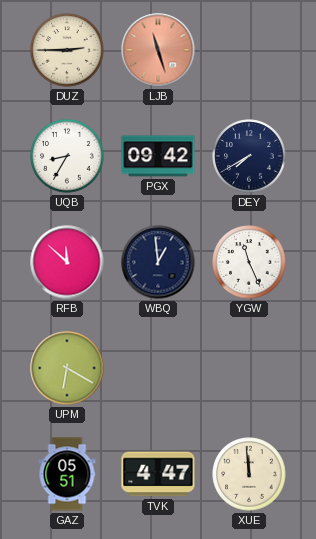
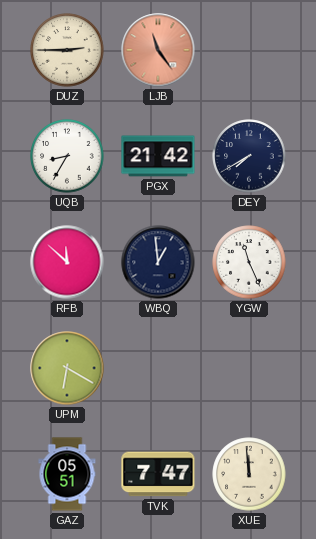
LJB: 11:27 -> 11:24
PGX: 09:42 -> 21:42
TVK: 4:47 -> 7:47
